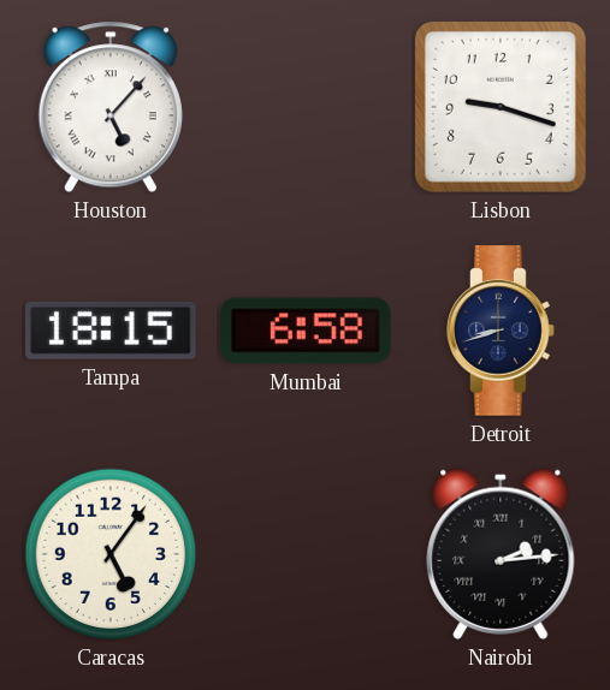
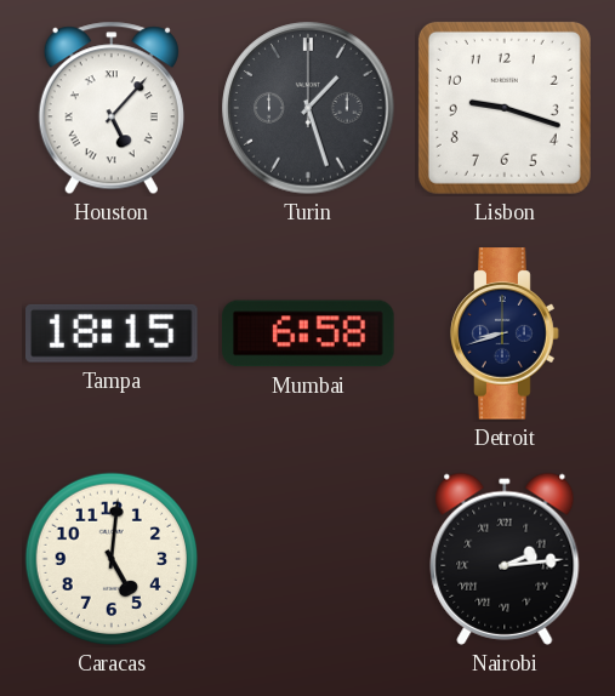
Turin: none -> 1:27
Caracas: 5:06 -> 5:01
